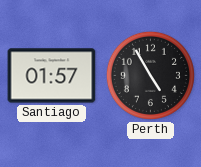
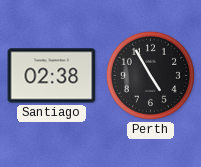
Santiago: 01:57 -> 02:38
